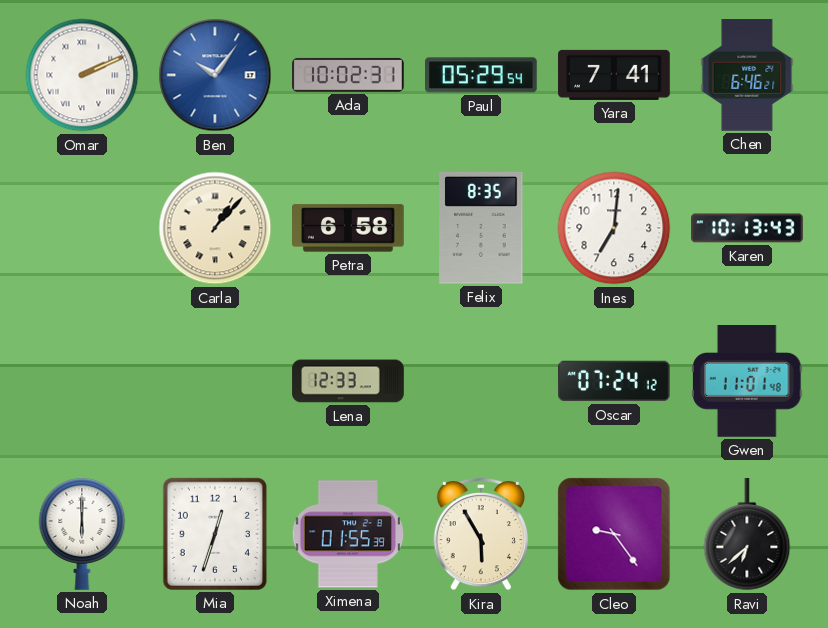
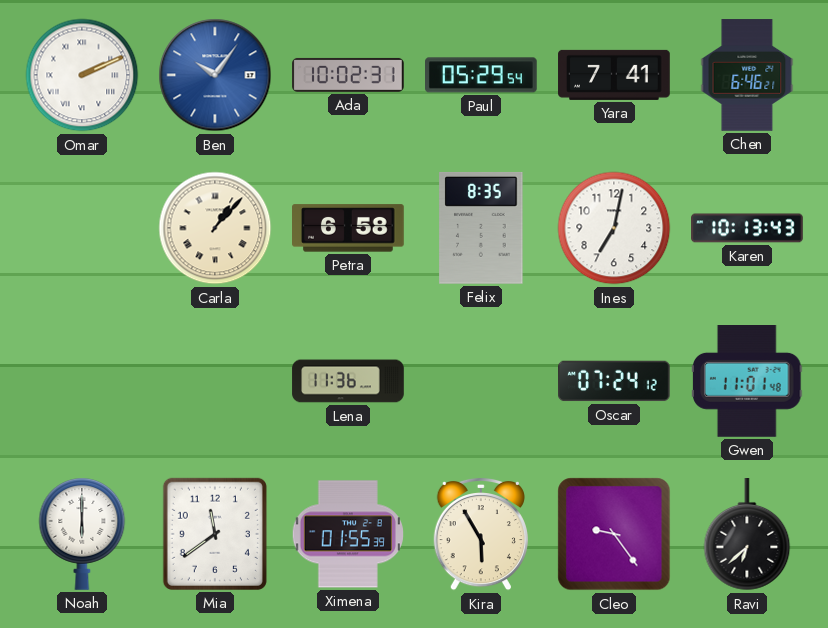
Ines: 7:01 -> 7:02
Lena: 12:33 -> 11:36
Mia: 12:33 -> 11:39
